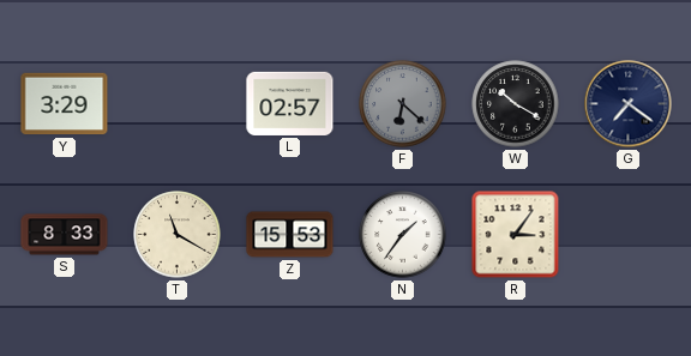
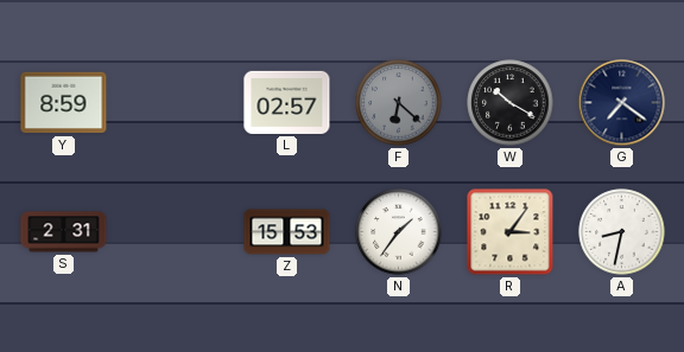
Y: 3:29 -> 8:59
S: 8:33 -> 2:31
T: 11:20 -> none
A: none -> 8:32
